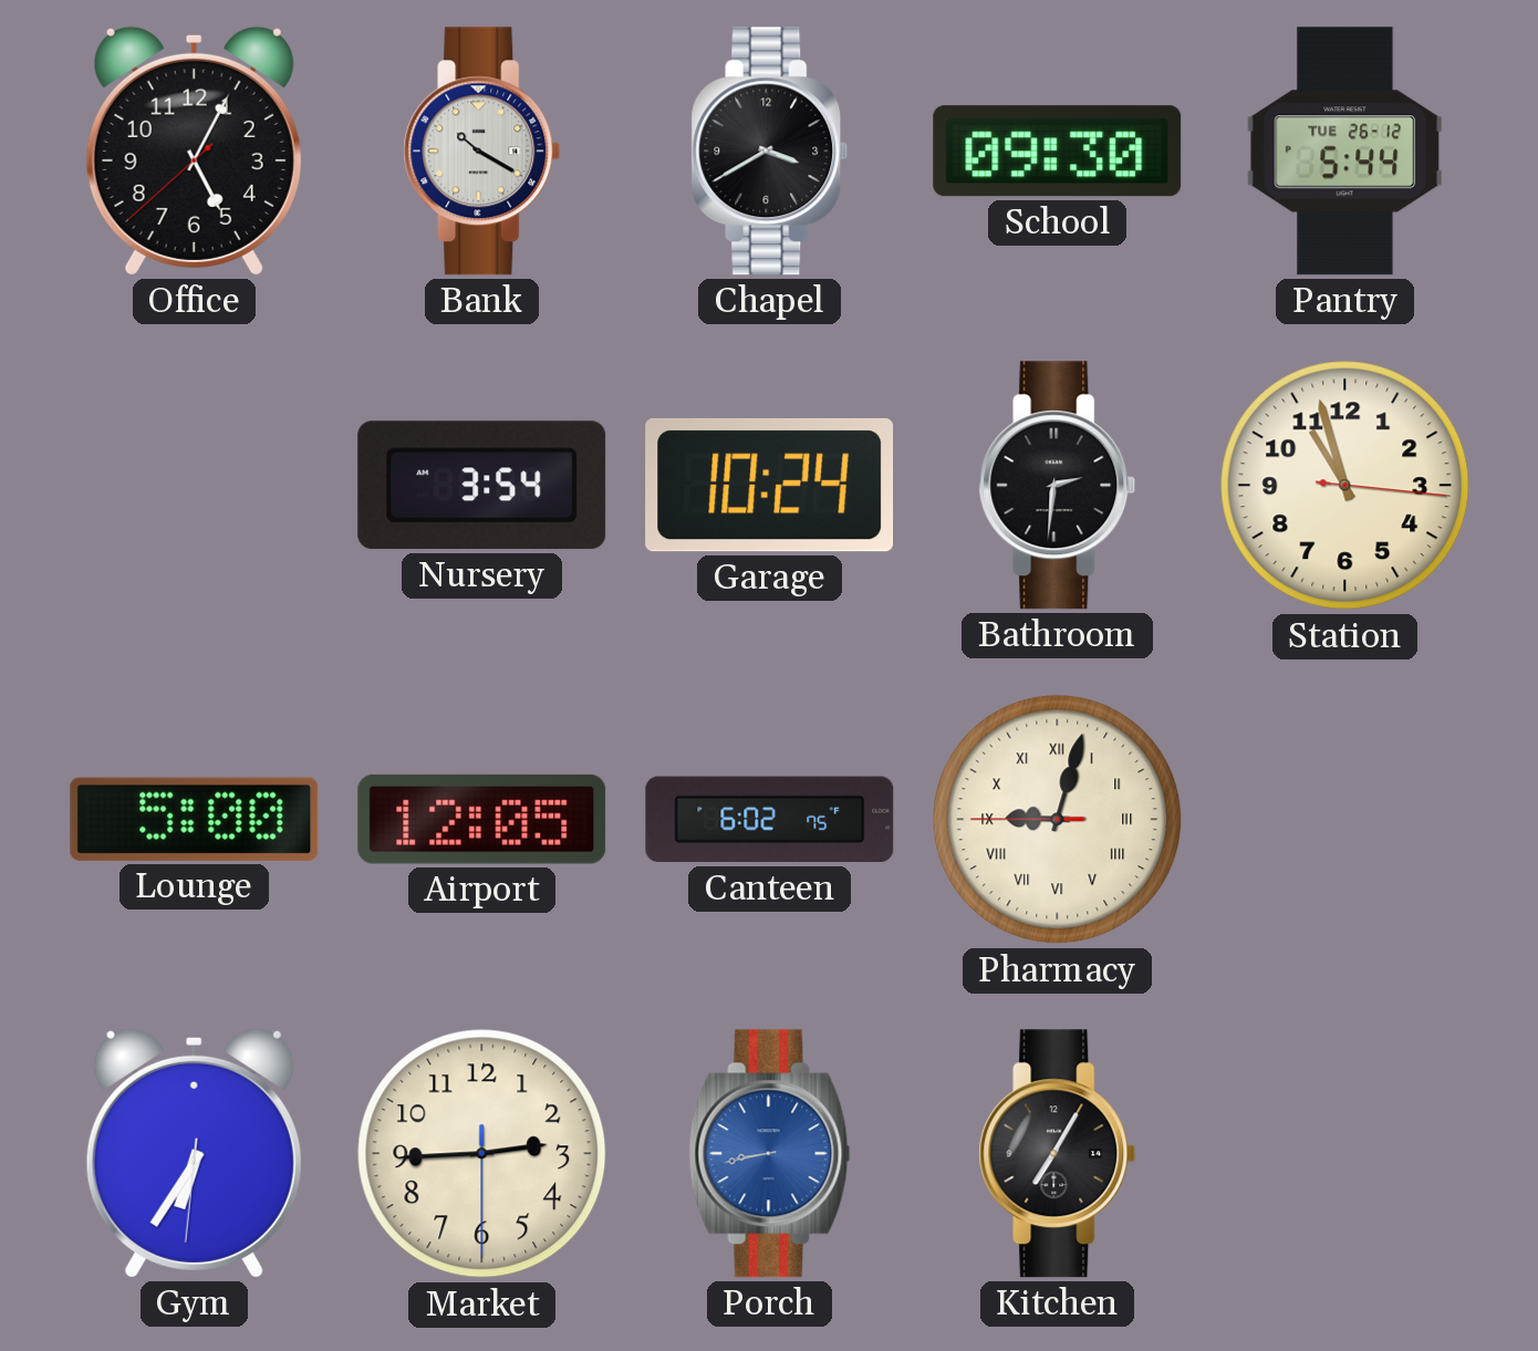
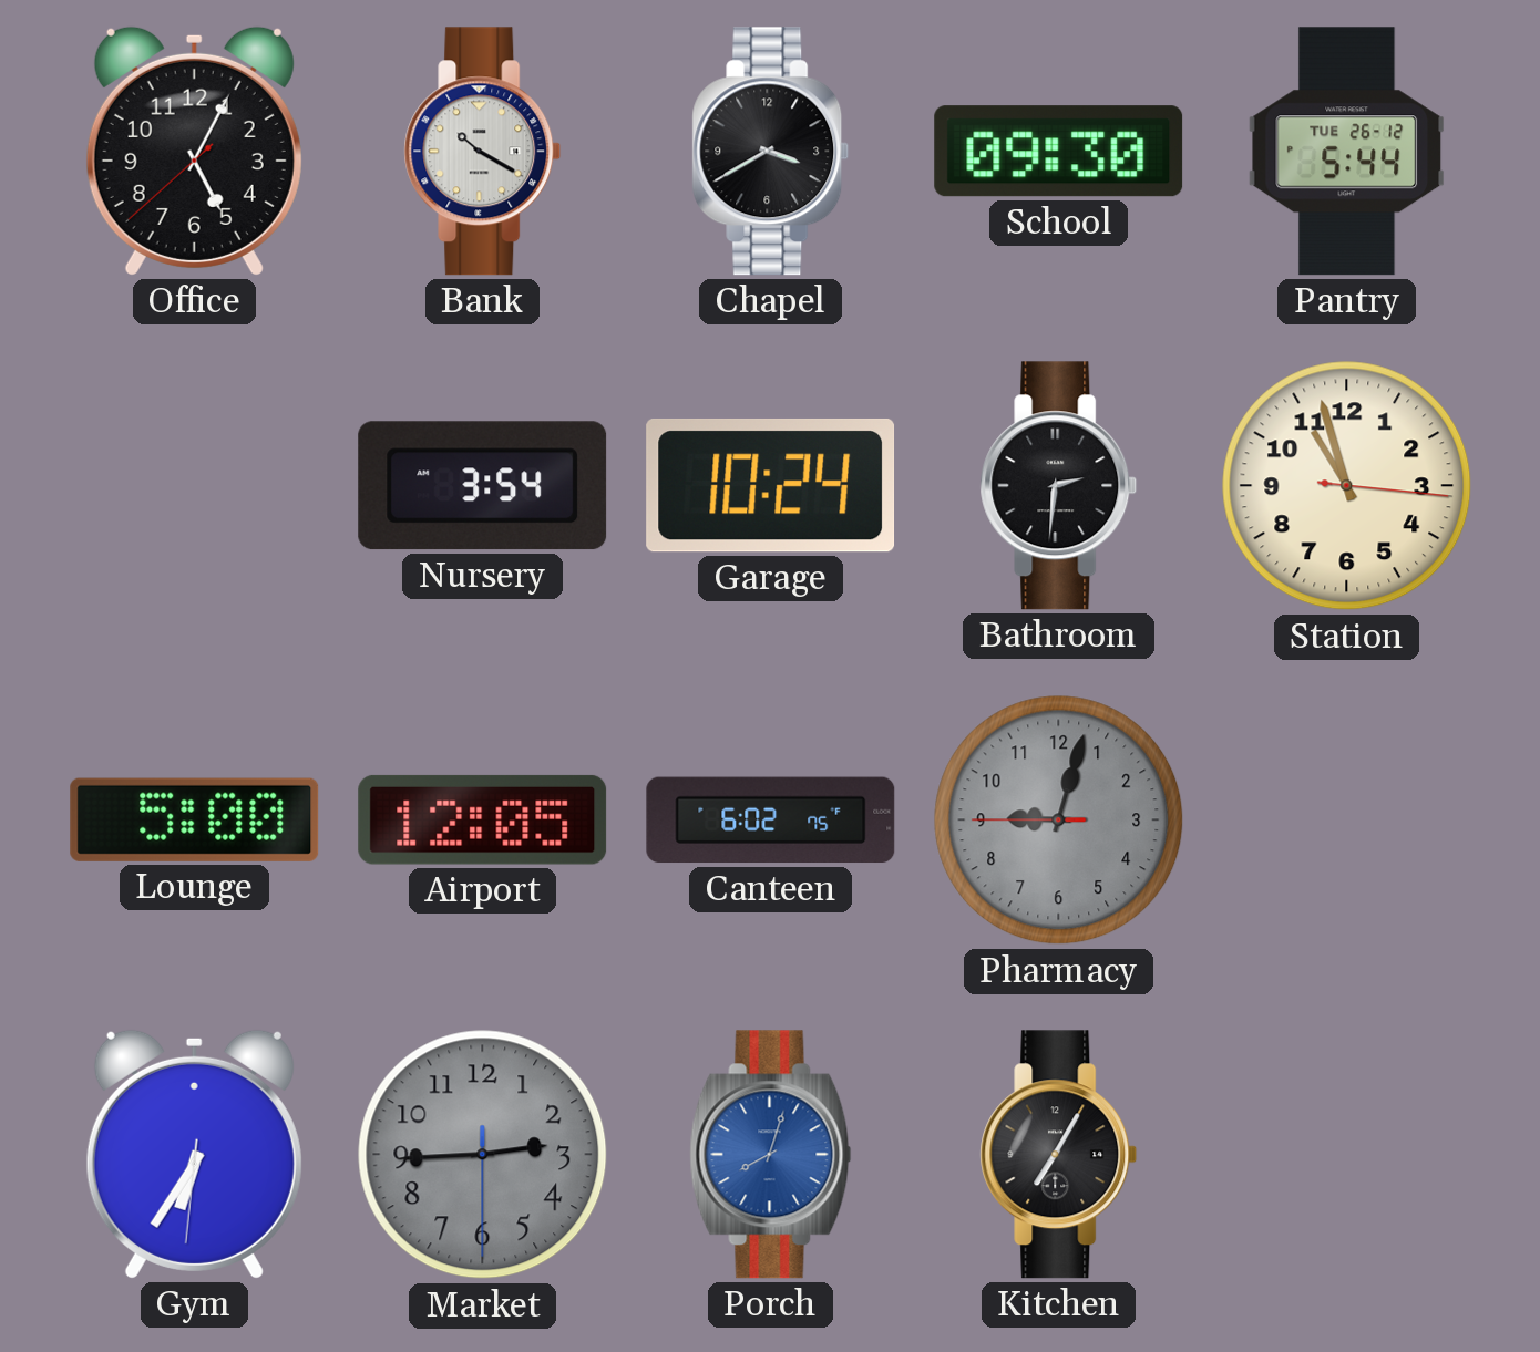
Pharmacy dial: cream -> grey
Pharmacy numerals: Roman -> Arabic
Market dial: cream -> grey
Porch: 8:43 -> 8:03
